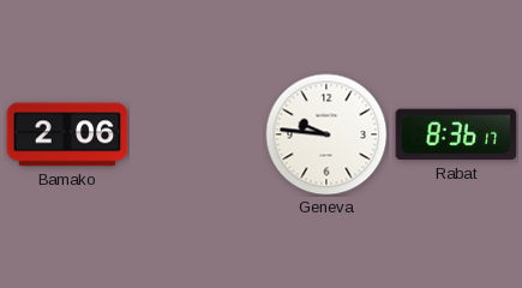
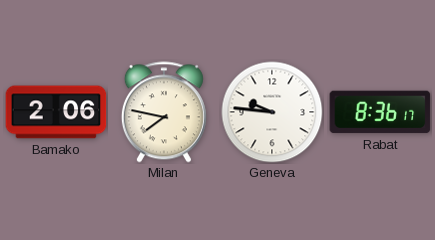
Milan: none -> 7:47
